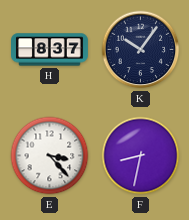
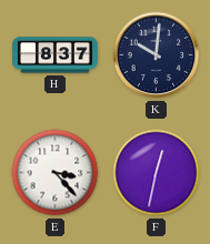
K: 10:06 -> 10:01
F: 8:32 -> 12:32
